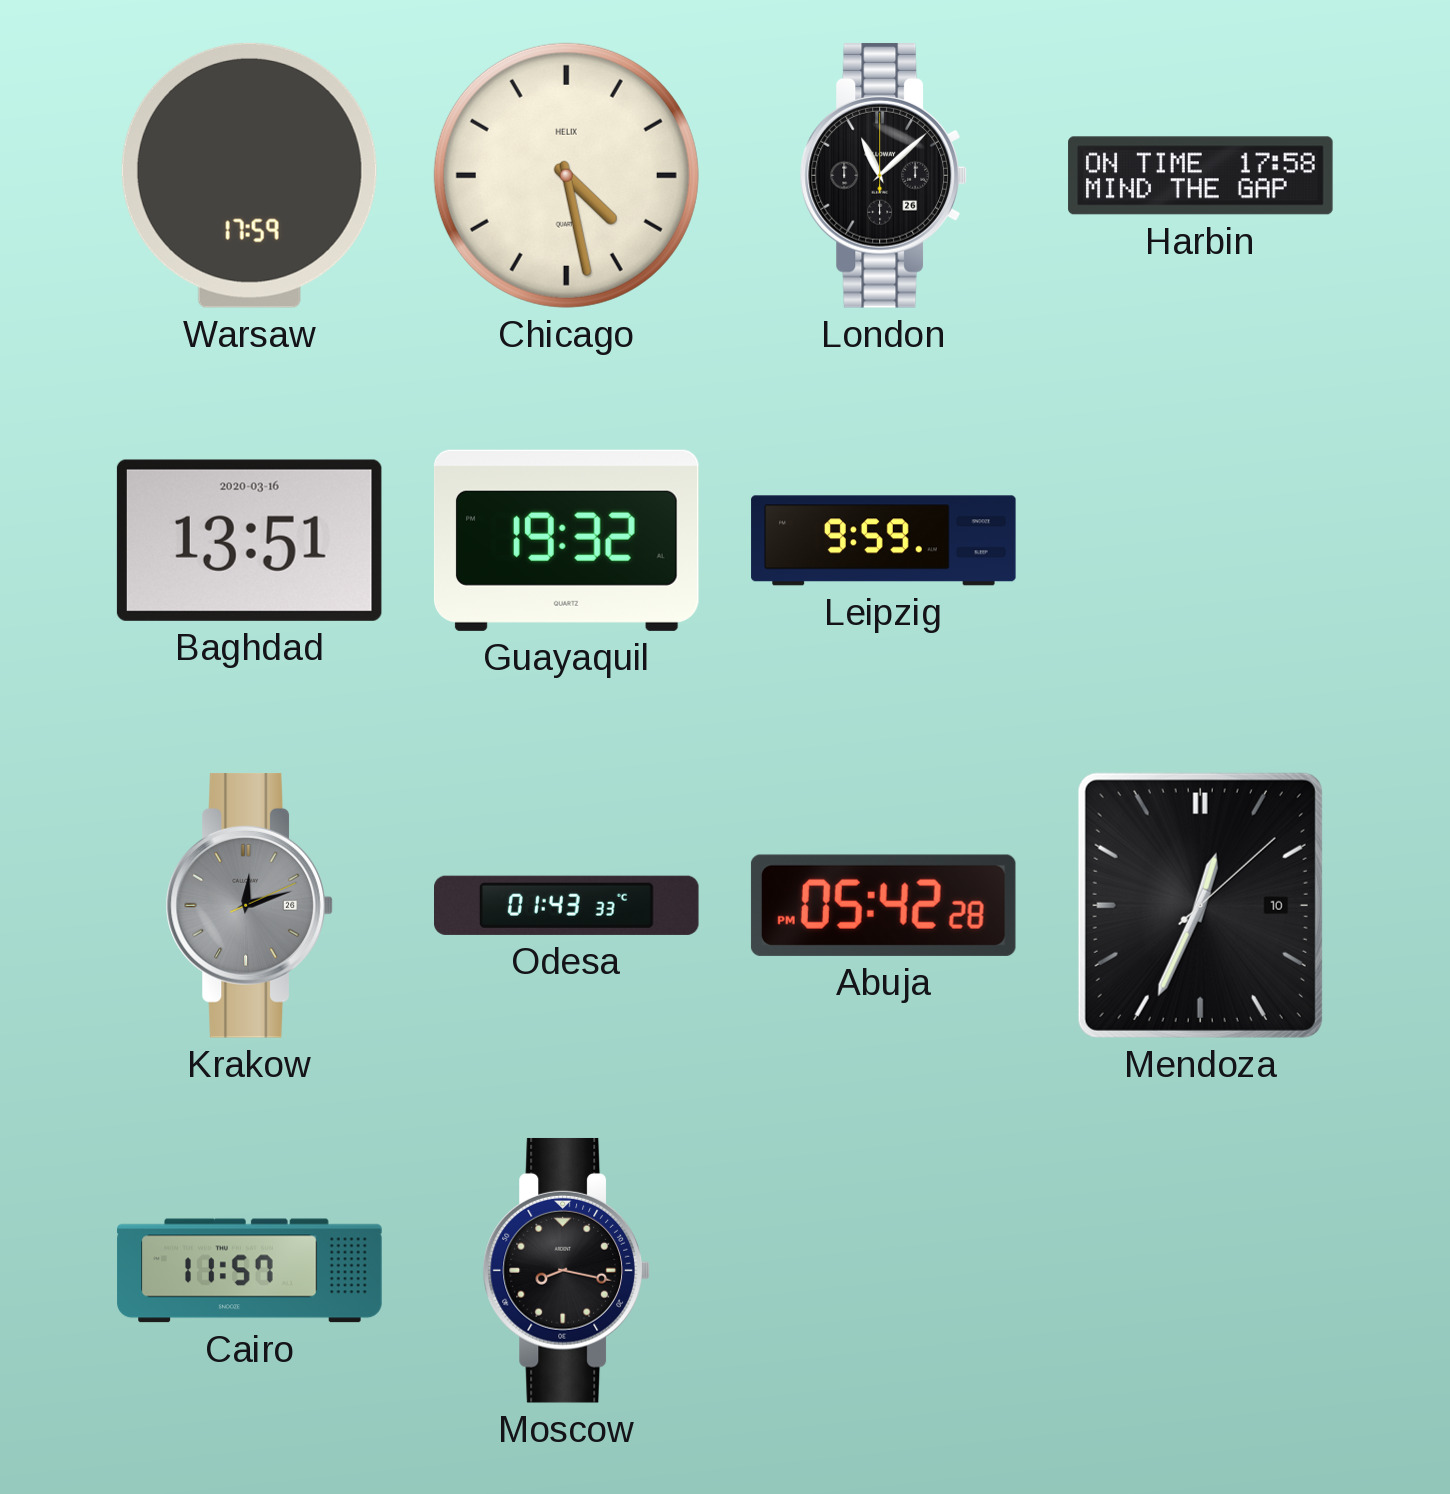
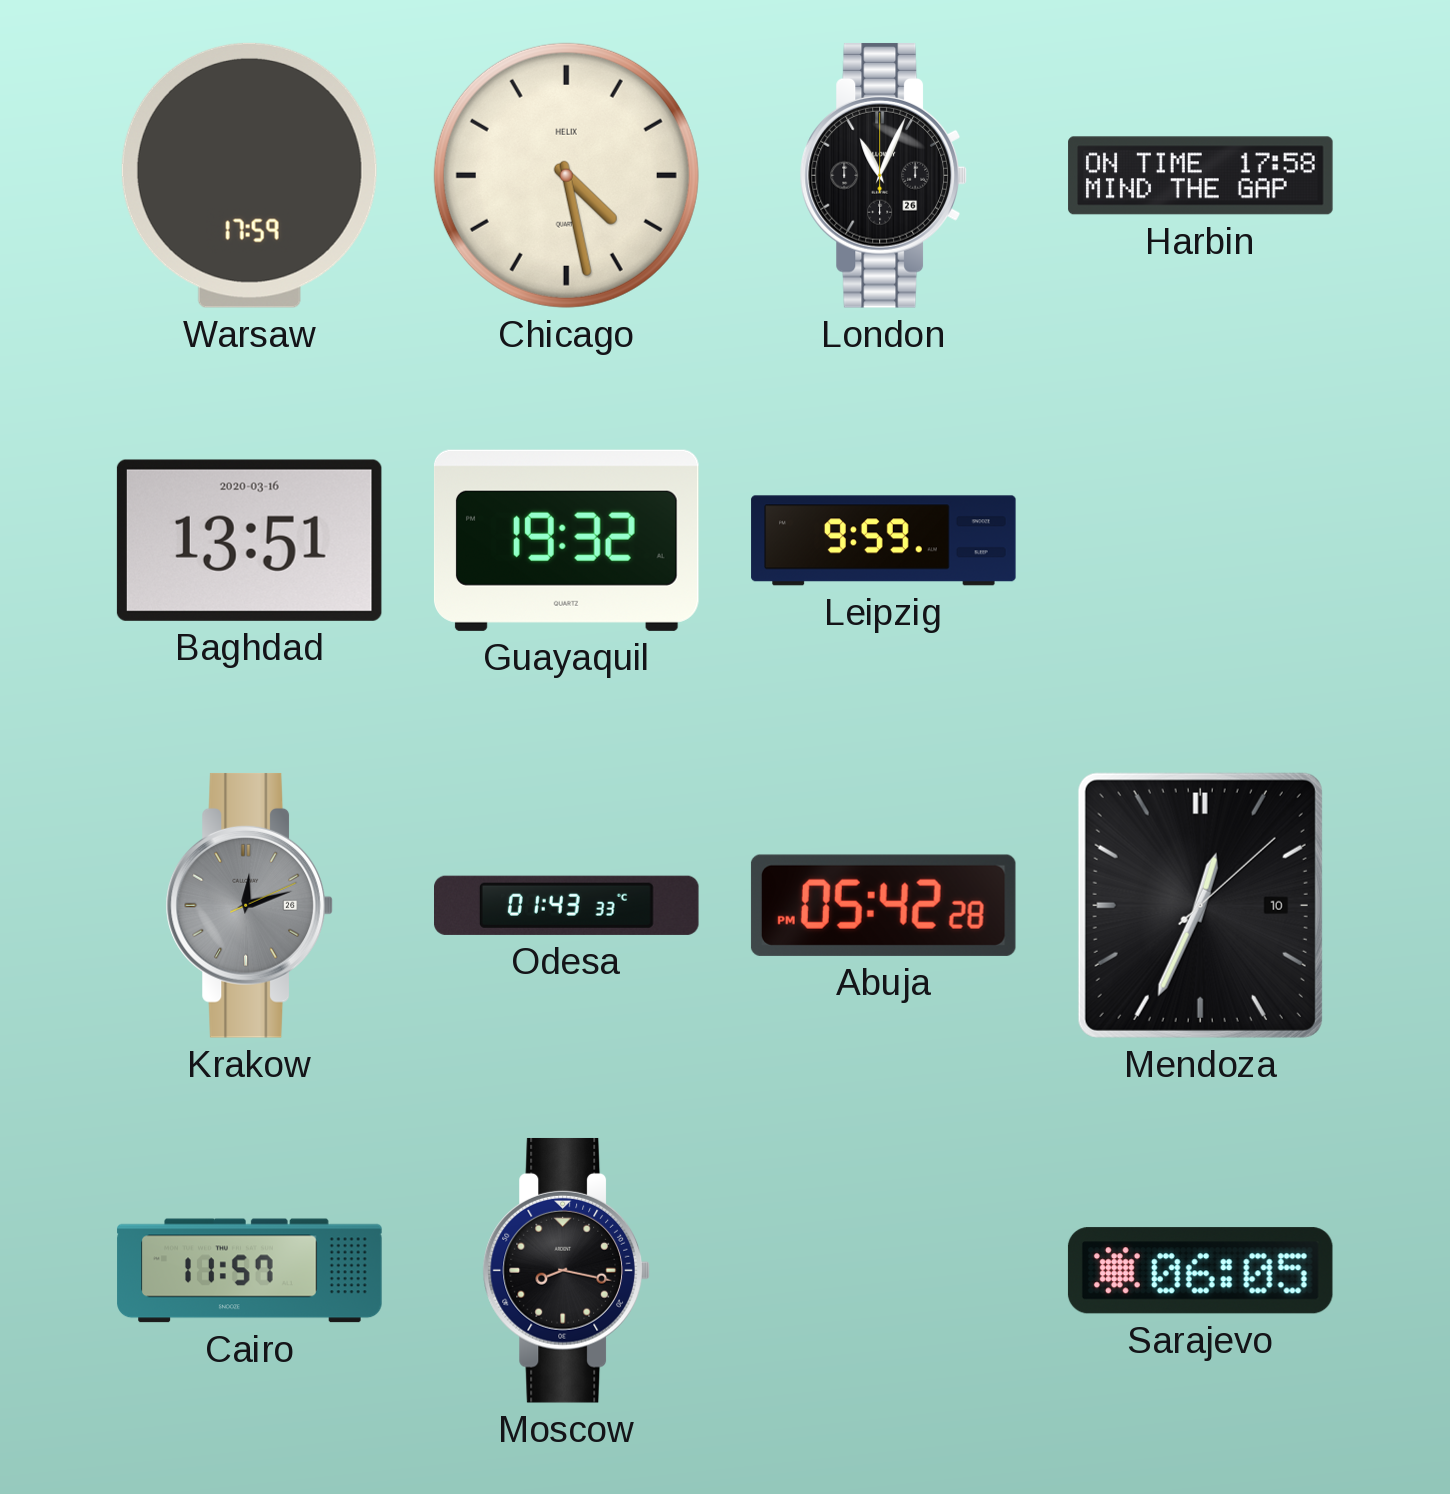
London: 11:08 -> 11:04
Sarajevo: none -> 06:05
